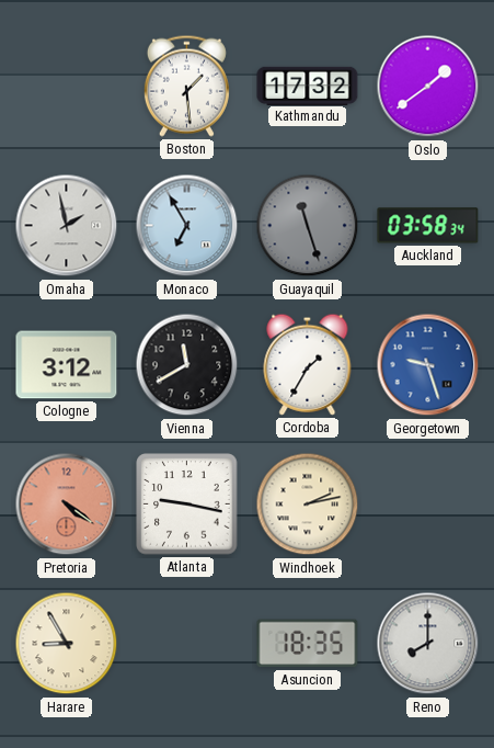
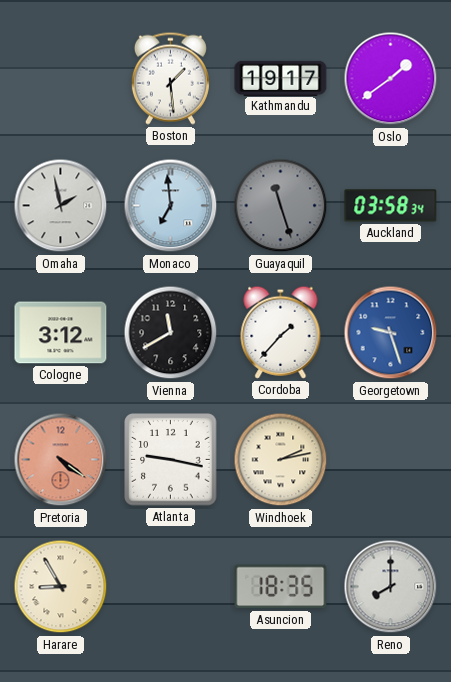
Kathmandu: 17:32 -> 19:17
Monaco: 6:55 -> 6:59
Cordoba: 1:35 -> 1:37
